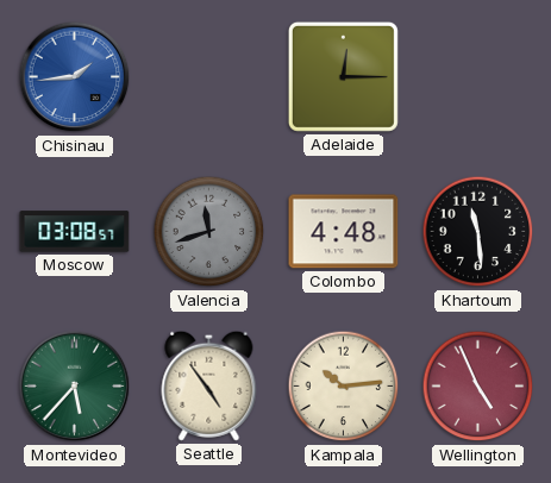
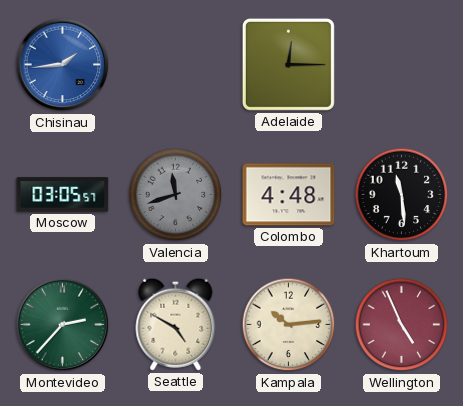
Moscow: 03:08 -> 03:05
Montevideo: 5:37 -> 2:37
Seattle: 4:54 -> 4:50
